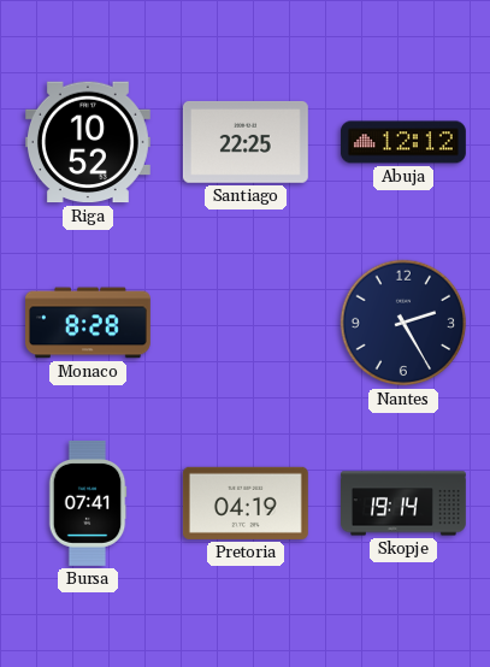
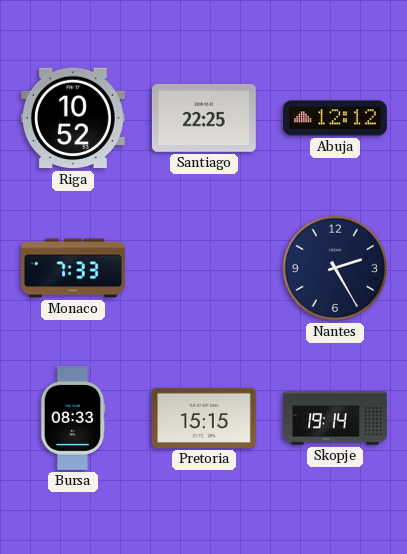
Monaco: 8:28 -> 7:33
Bursa: 07:41 -> 08:33
Pretoria: 04:19 -> 15:15
